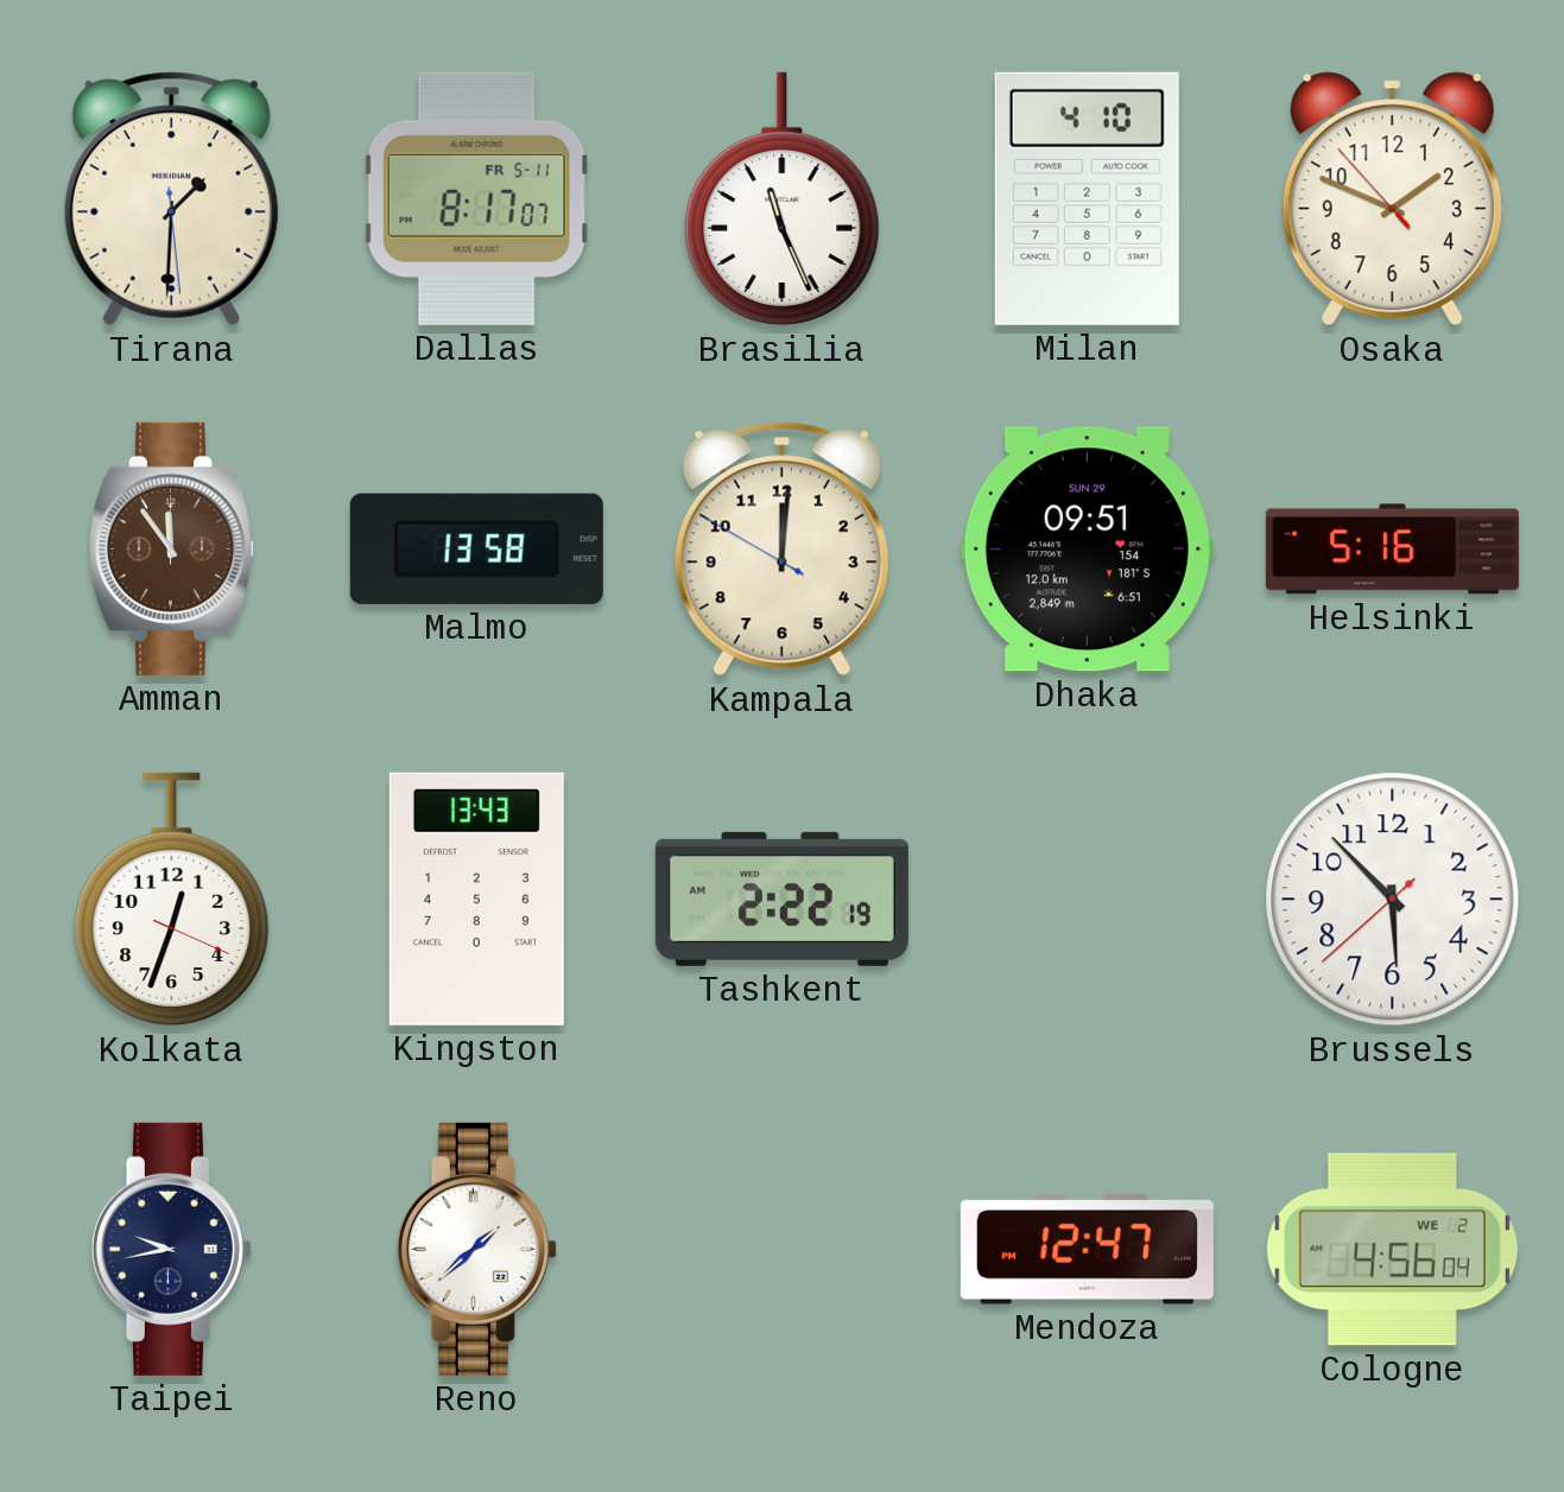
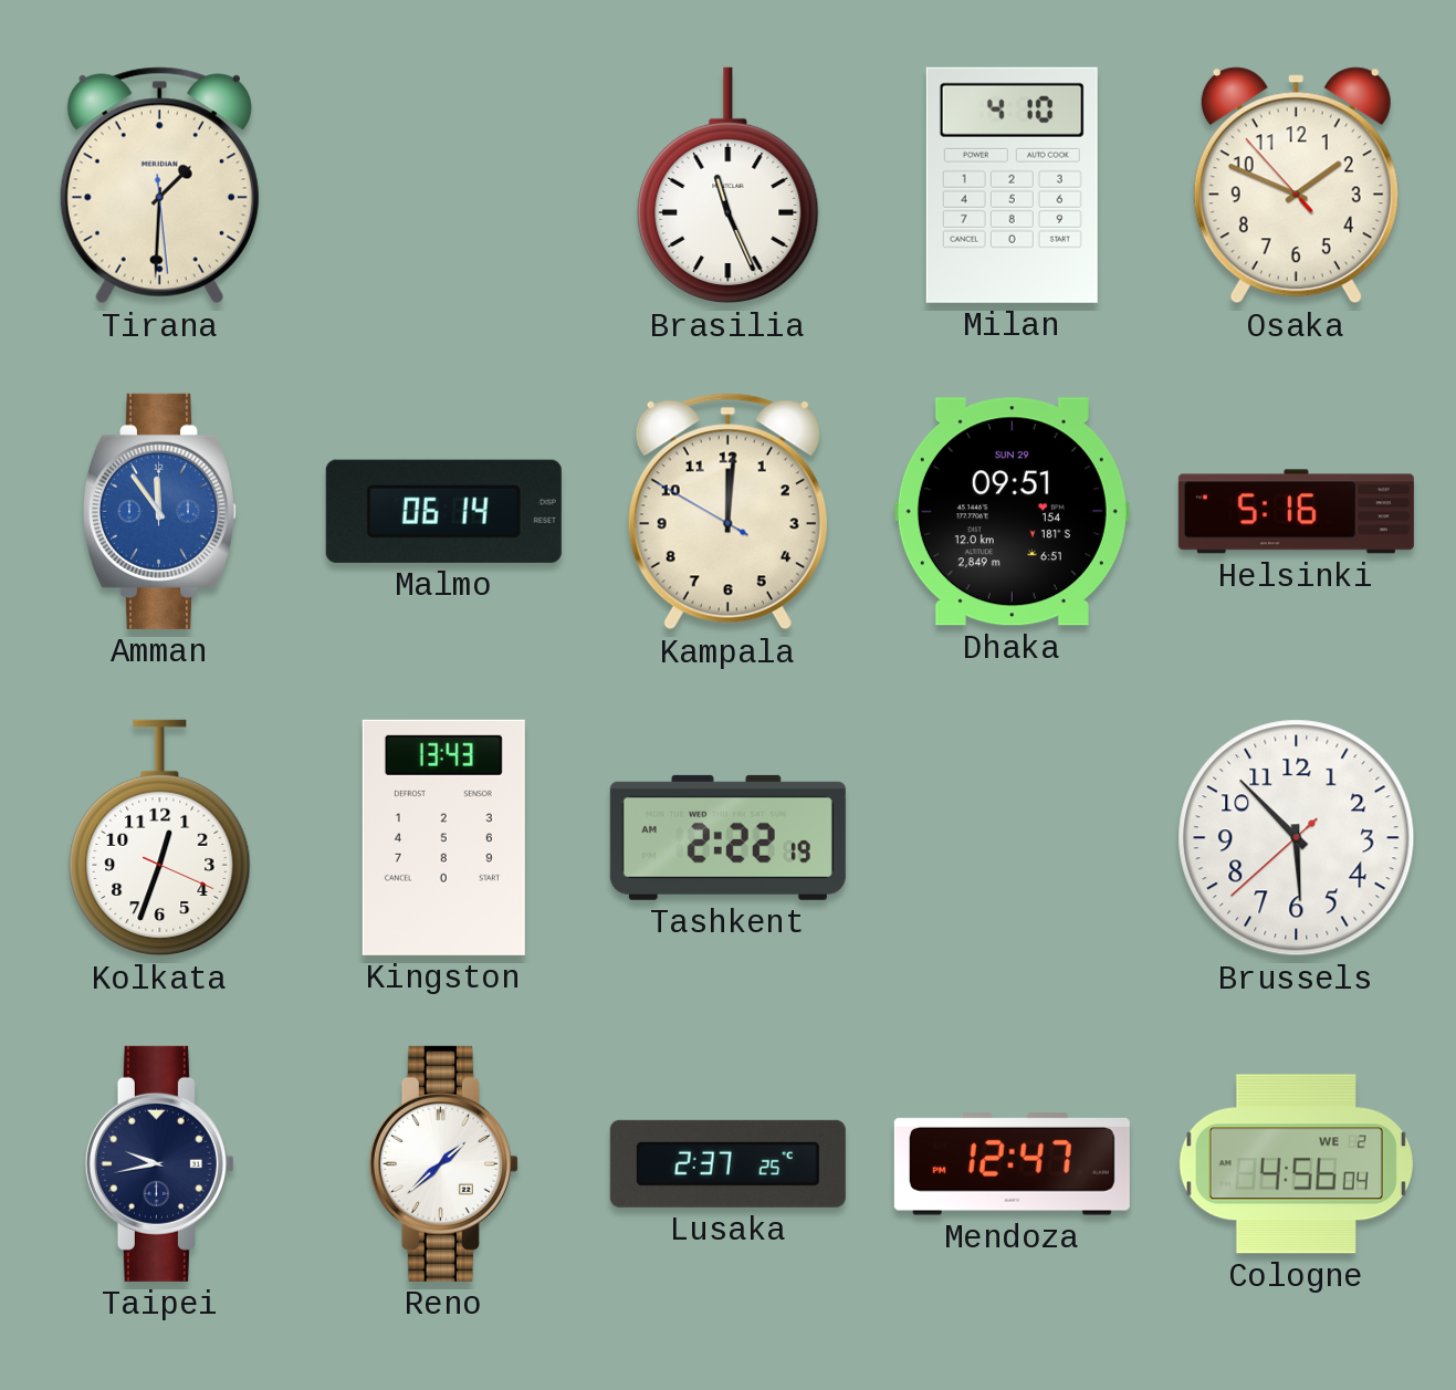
Dallas: 8:17 -> none
Amman dial: brown -> blue
Malmo: 13:58 -> 06:14
Lusaka: none -> 2:37
